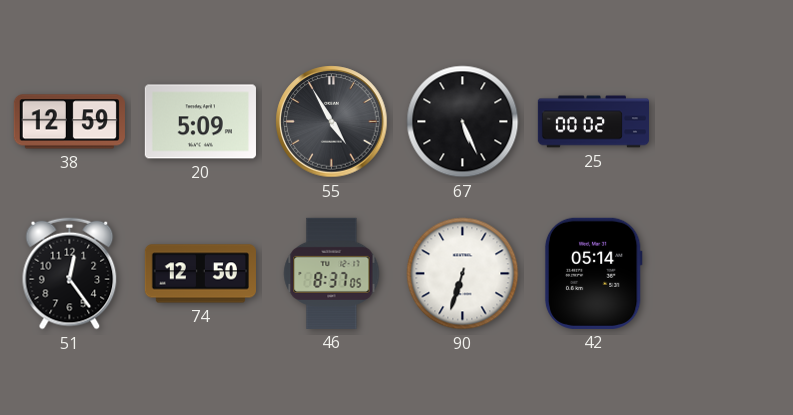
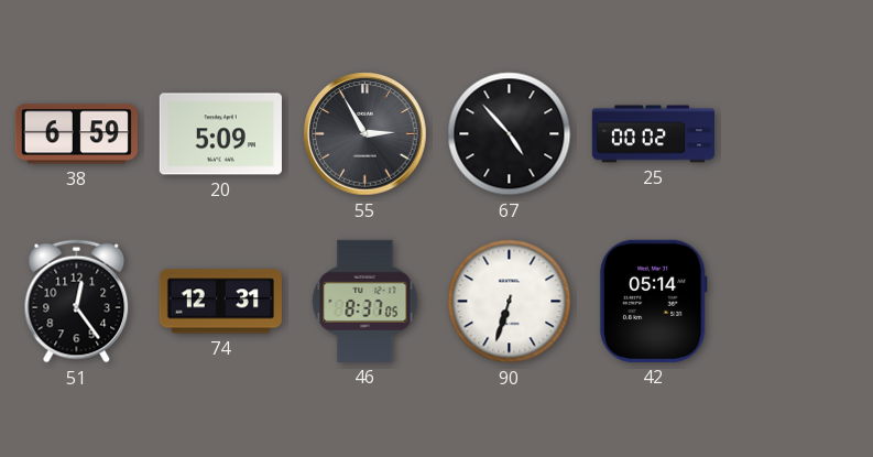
38: 12:59 -> 6:59
55: 4:55 -> 2:55
67: 5:26 -> 4:53
74: 12:50 -> 12:31
